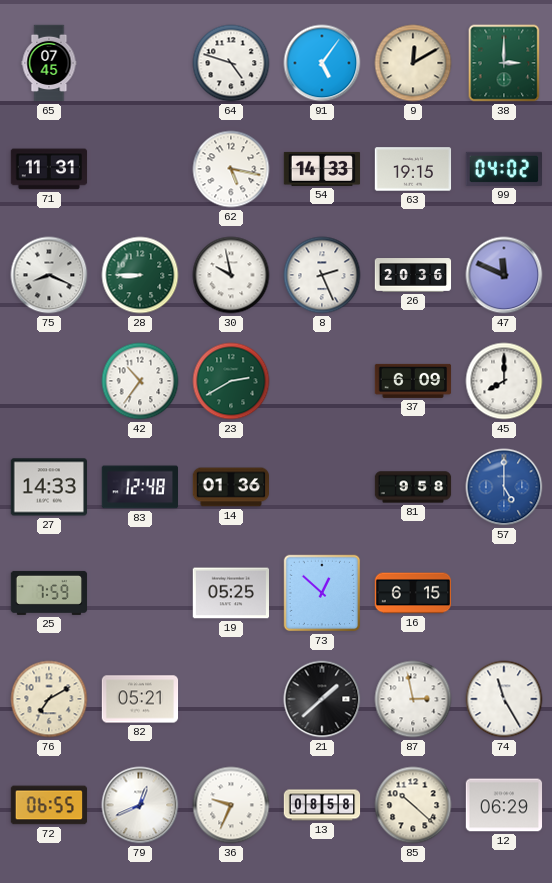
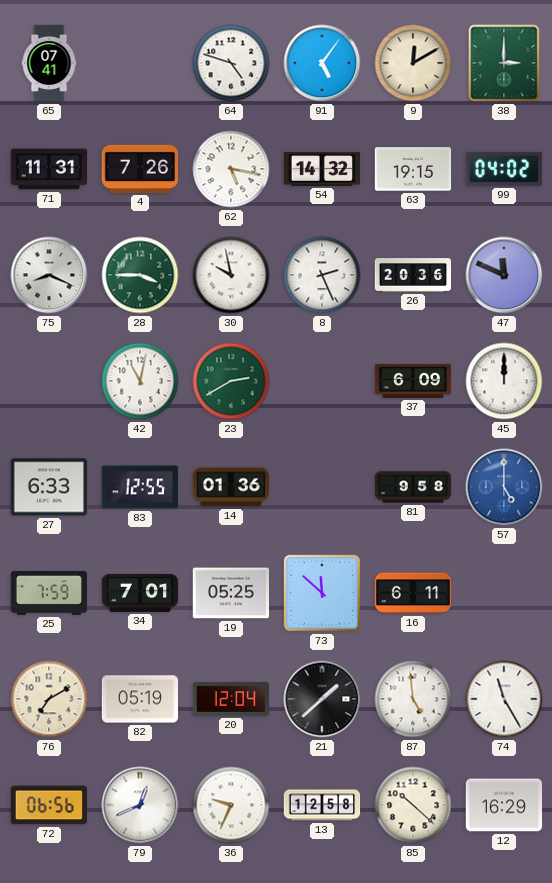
65: 07:45 -> 07:41
4: none -> 7:26
54: 14:33 -> 14:32
28: 8:45 -> 3:45
42: 10:36 -> 11:02
45: 8:00 -> 12:00
27: 14:33 -> 6:33
83: 12:48 -> 12:55
34: none -> 7:01
73: 12:52 -> 11:52
16: 6:15 -> 6:11
82: 05:21 -> 05:19
20: none -> 12:04
87: 2:58 -> 4:59
72: 06:55 -> 06:56
13: 08:58 -> 12:58
12: 06:29 -> 16:29
